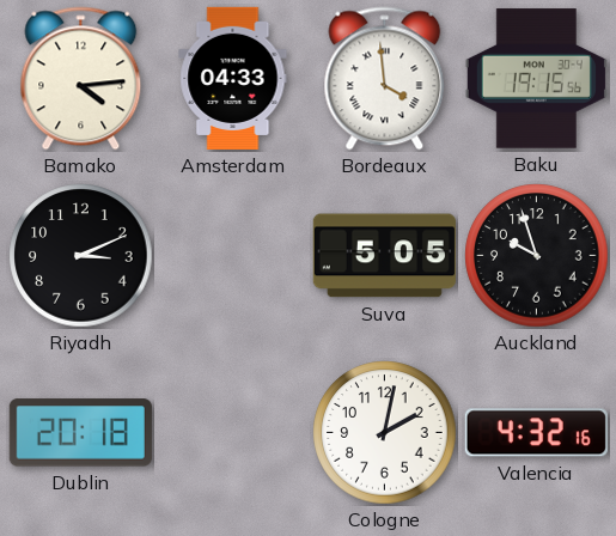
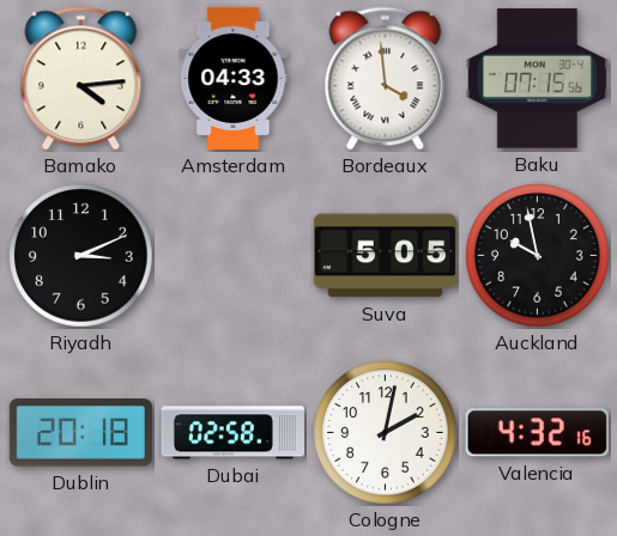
Baku: 19:15 -> 07:15
Auckland: 9:57 -> 9:58
Dubai: none -> 02:58
